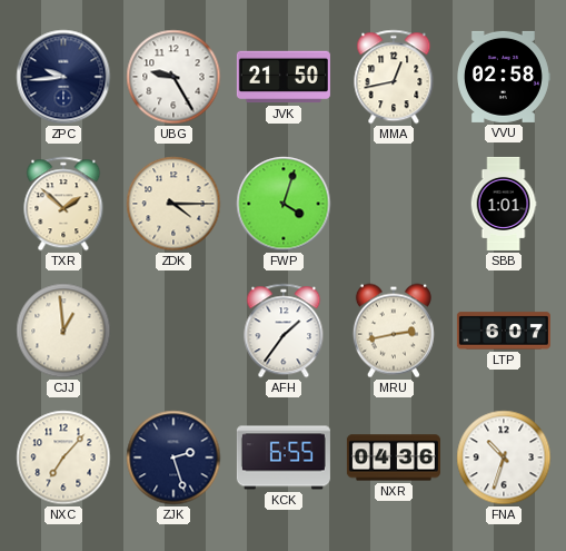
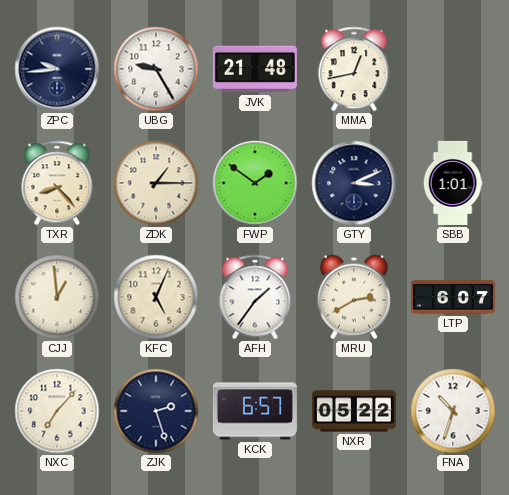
JVK: 21:50 -> 21:48
VVU: 02:58 -> none
TXR: 1:52 -> 8:23
ZDK: 4:15 -> 1:15
FWP: 4:03 -> 1:51
GTY: none -> 3:11
KFC: none -> 5:04
MRU: 2:43 -> 2:40
KCK: 6:55 -> 6:57
NXR: 04:36 -> 05:22
